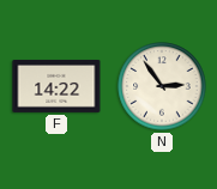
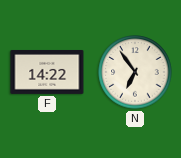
N: 2:54 -> 6:54
